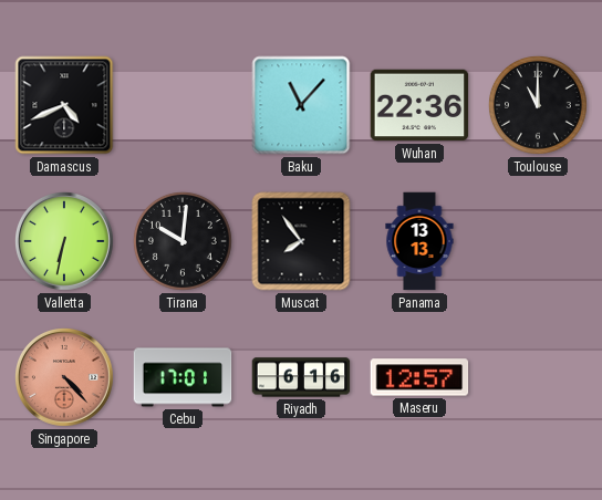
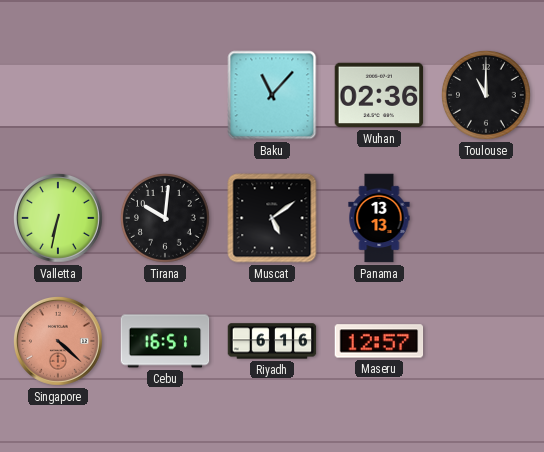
Damascus: 4:41 -> none
Wuhan: 22:36 -> 02:36
Muscat: 7:54 -> 5:09
Singapore: 4:23 -> 4:22
Cebu: 17:01 -> 16:51
